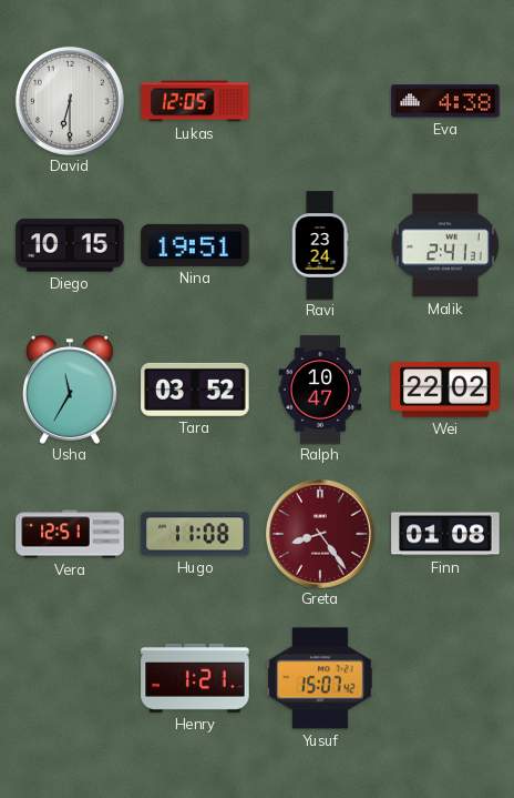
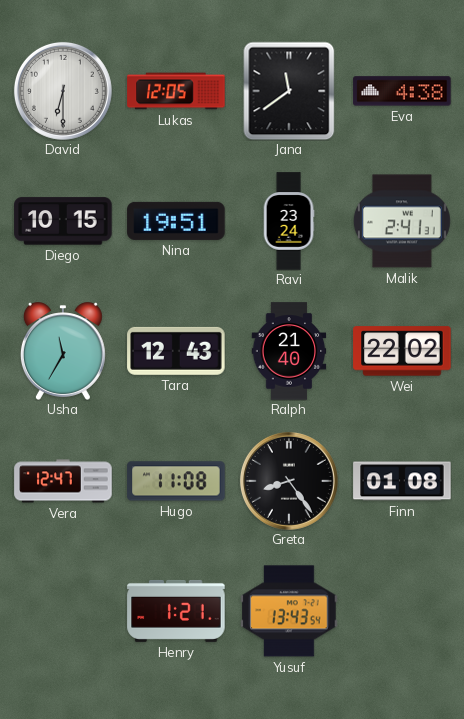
Jana: none -> 11:39
Tara: 03:52 -> 12:43
Ralph: 10:47 -> 21:40
Vera: 12:51 -> 12:47
Greta dial: burgundy -> black
Yusuf: 15:07 -> 13:43
